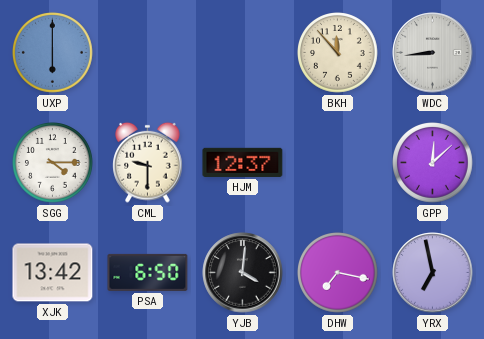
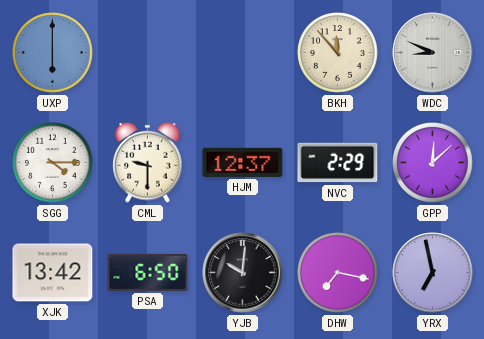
WDC: 8:44 -> 8:49
NVC: none -> 2:29
YJB: 4:01 -> 10:01
